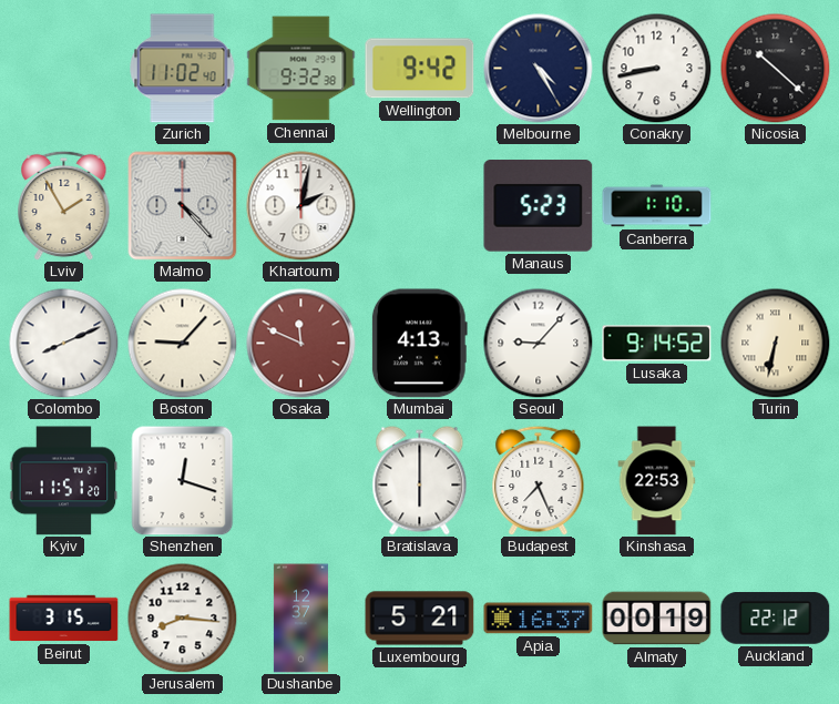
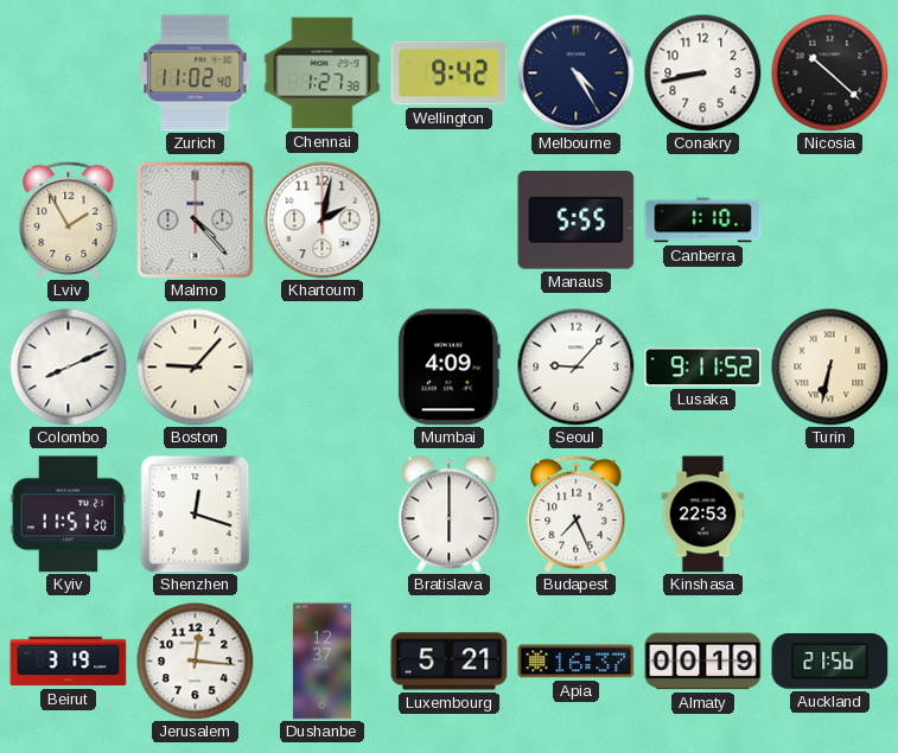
Chennai: 9:32 -> 1:27
Manaus: 5:23 -> 5:55
Osaka: 11:49 -> none
Mumbai: 4:13 -> 4:09
Lusaka: 9:14 -> 9:11
Beirut: 3:15 -> 3:19
Jerusalem: 8:16 -> 12:16
Auckland: 22:12 -> 21:56
